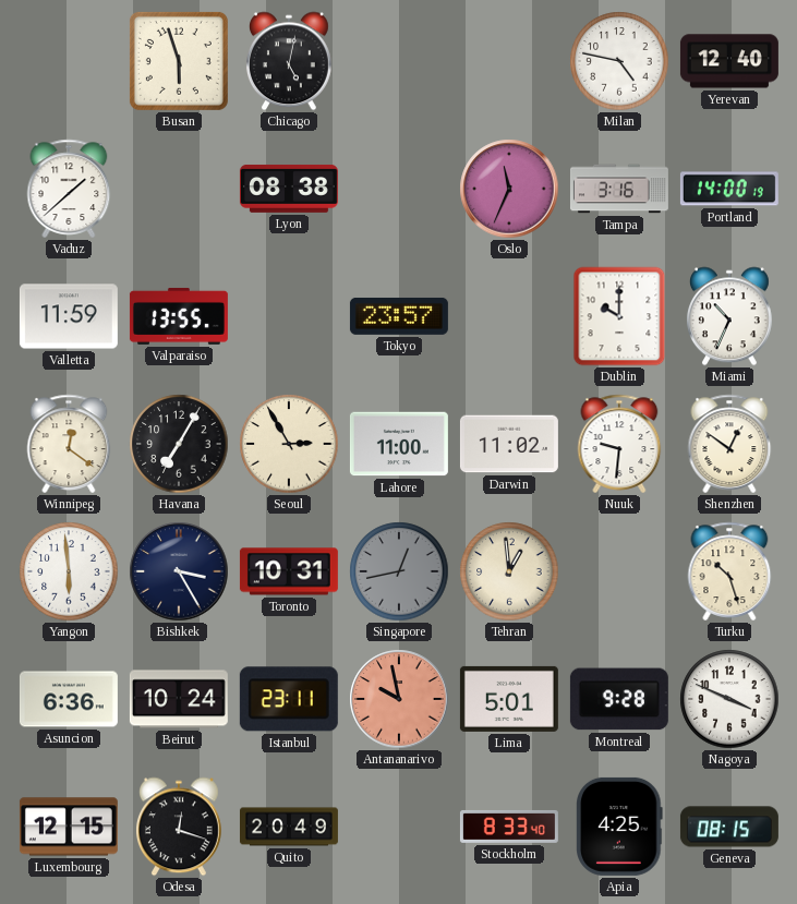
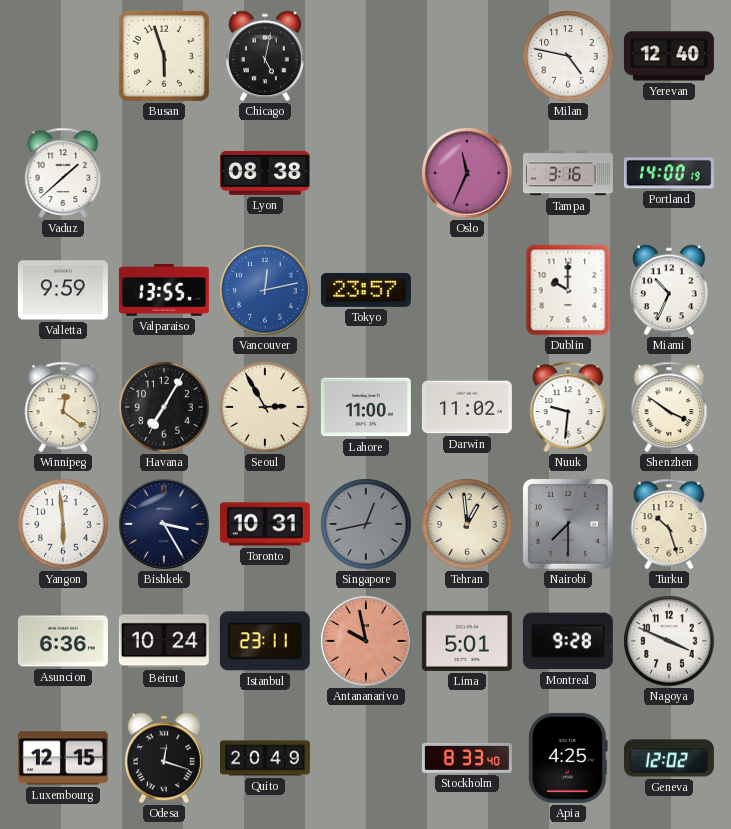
Valletta: 11:59 -> 9:59
Vancouver: none -> 12:13
Shenzhen: 12:51 -> 3:51
Nairobi: none -> 7:30
Geneva: 08:15 -> 12:02
